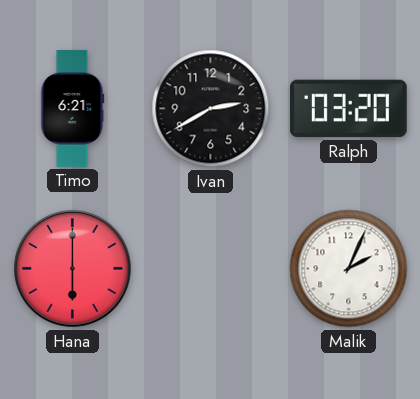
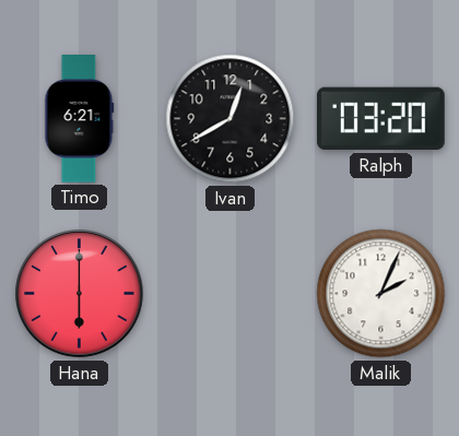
Ivan: 2:40 -> 12:40
